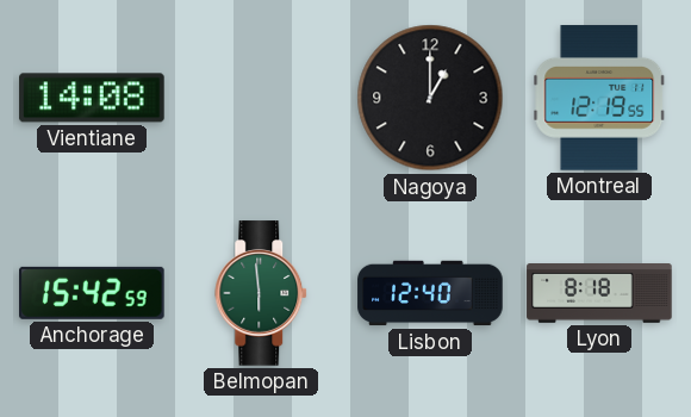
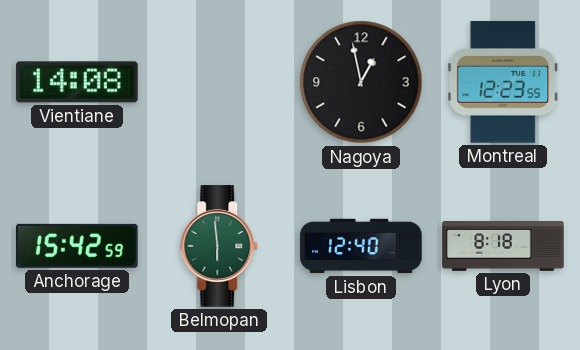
Nagoya: 1:00 -> 12:58
Montreal: 12:19 -> 12:23
